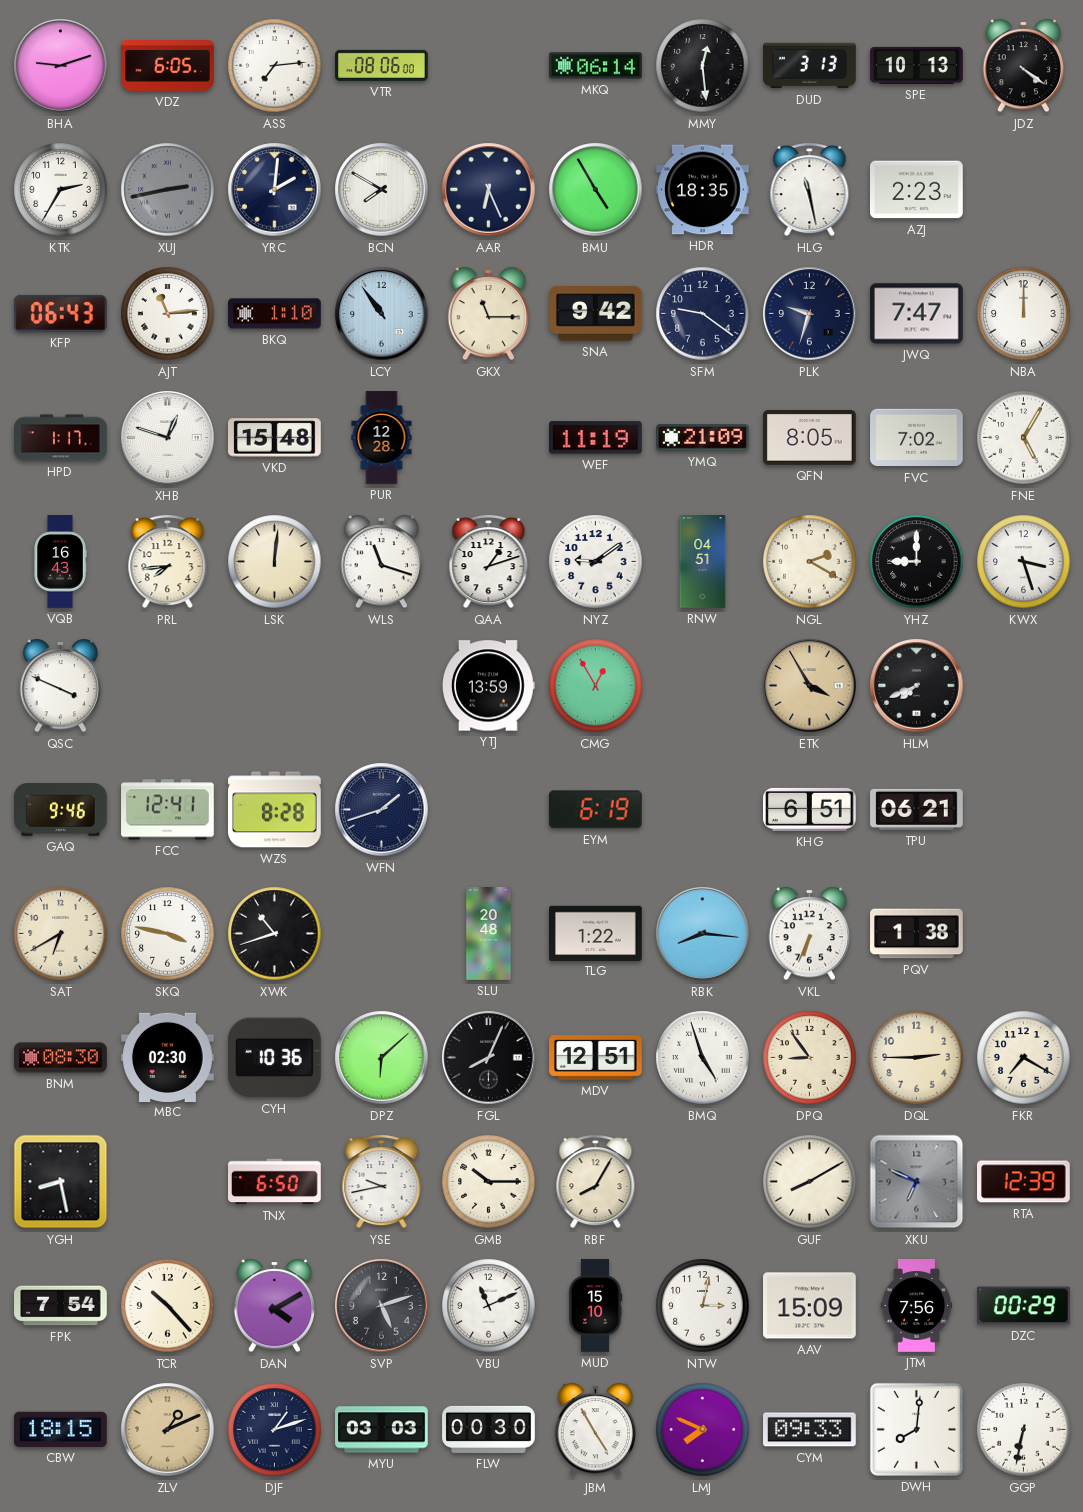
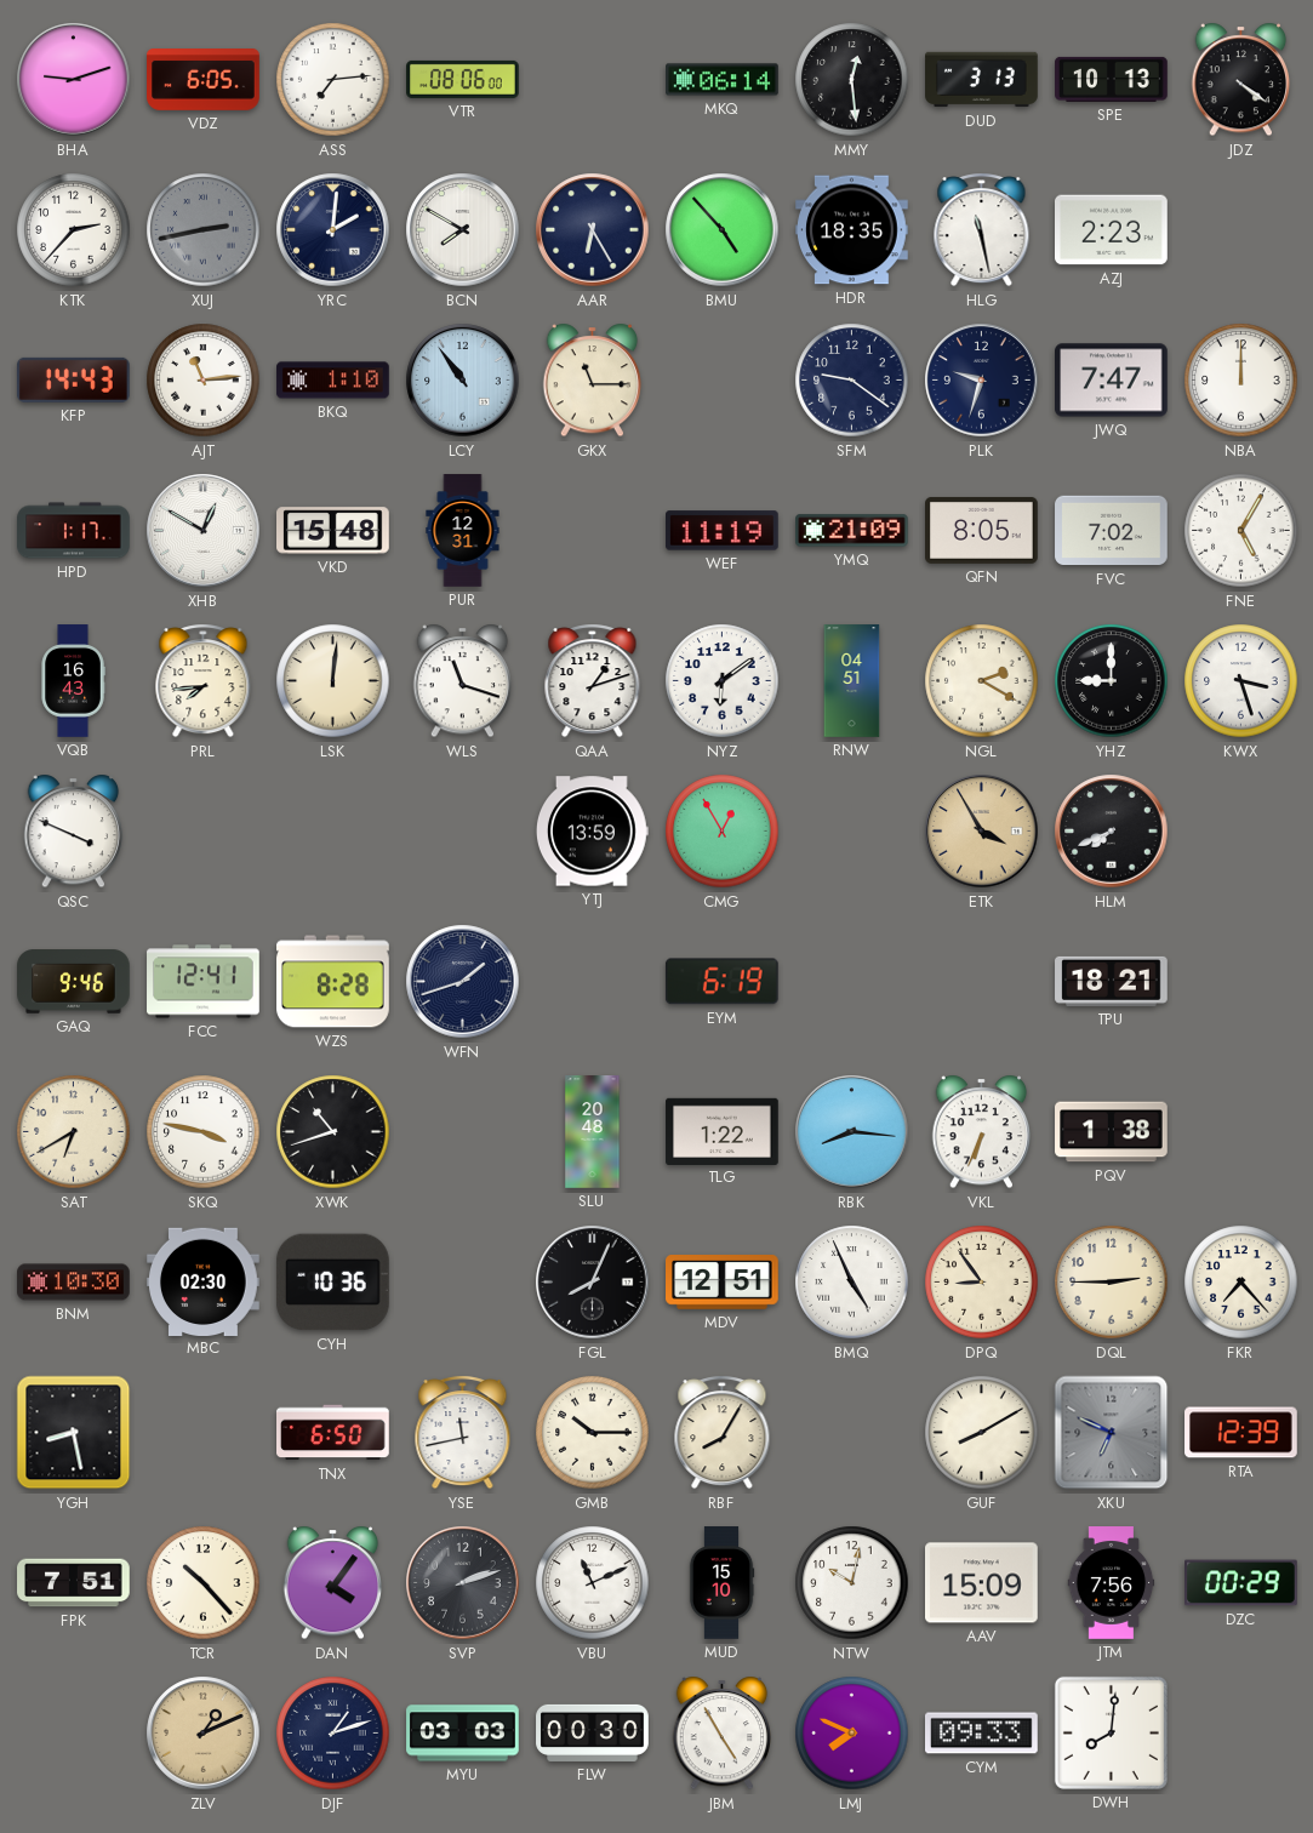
KTK: 2:35 -> 2:37
AAR: 6:26 -> 6:25
BMU: 4:55 -> 4:53
KFP: 06:43 -> 14:43
SNA: 9:42 -> none
XHB: 12:48 -> 12:50
PUR: 12:28 -> 12:31
NYZ: 9:09 -> 6:09
KHG: 6:51 -> none
TPU: 06:21 -> 18:21
BNM: 08:30 -> 10:30
DPZ: 6:08 -> none
BMQ: 4:57 -> 4:56
FKR: 7:20 -> 7:23
YSE: 9:43 -> 11:43
FPK: 7:54 -> 7:51
DAN: 4:10 -> 4:06
SVP: 5:12 -> 2:12
NTW: 3:02 -> 10:02
CBW: 18:15 -> none
GGP: 6:32 -> none
